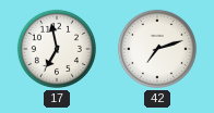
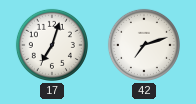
17: 6:58 -> 7:03
